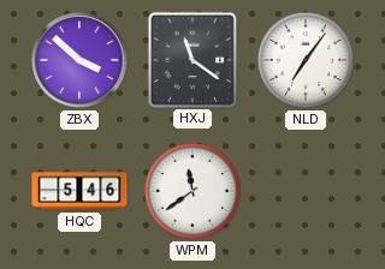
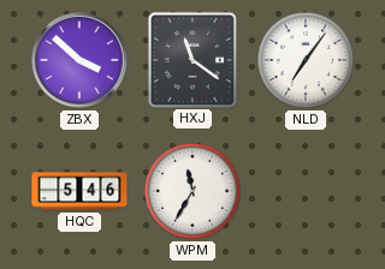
WPM: 11:39 -> 11:35
